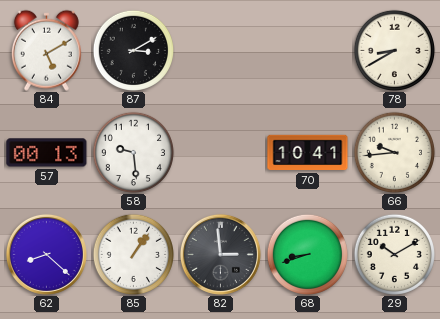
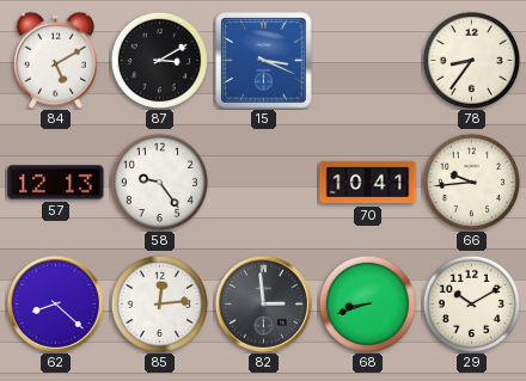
15: none -> 3:19
78: 8:40 -> 8:36
57: 00:13 -> 12:13
58: 9:29 -> 9:24
85: 1:06 -> 12:14
